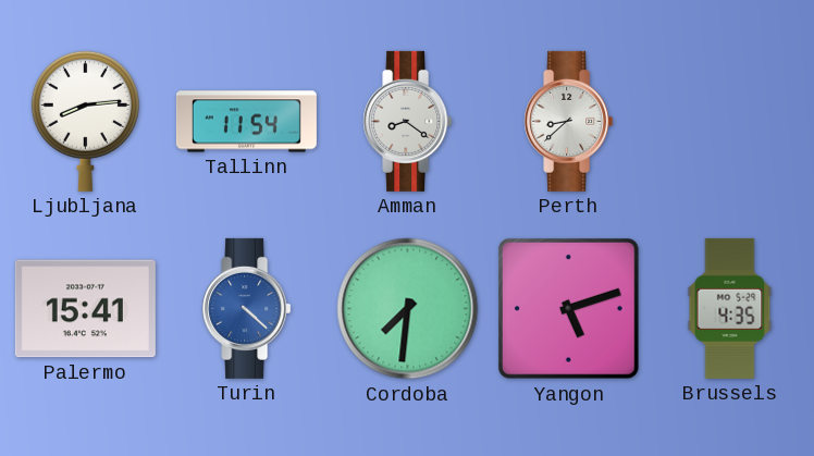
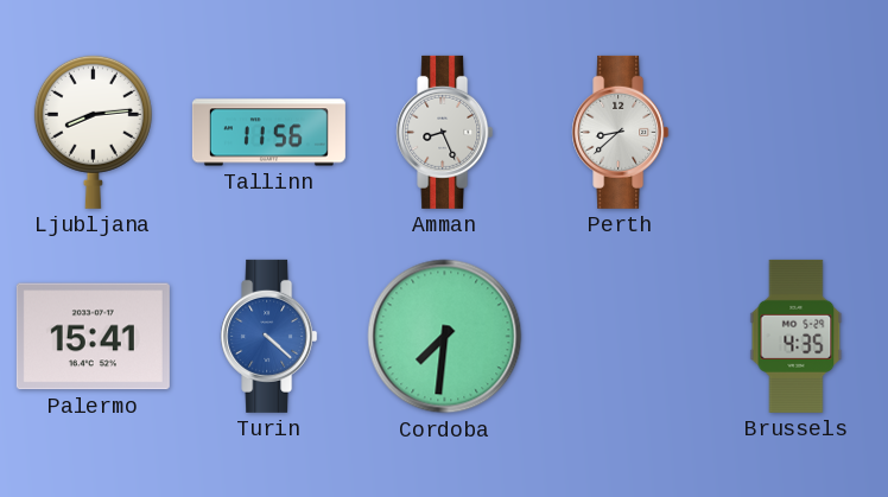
Tallinn: 11:54 -> 11:56
Amman: 8:21 -> 8:26
Yangon: 5:12 -> none
